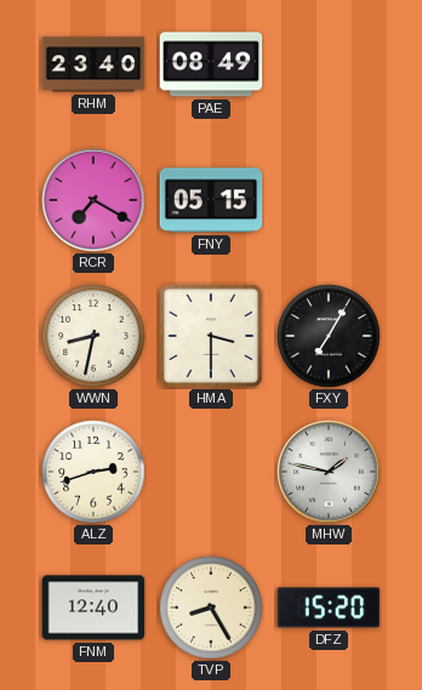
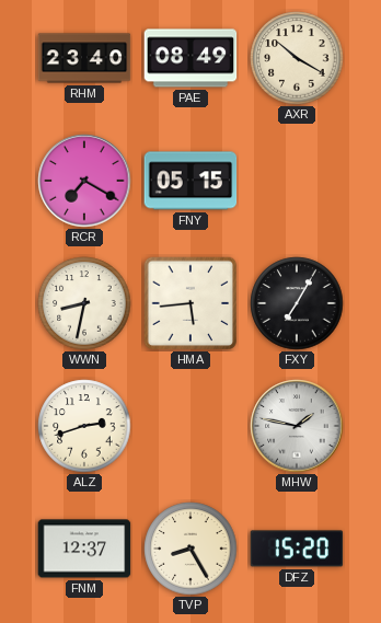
AXR: none -> 10:20
HMA: 3:30 -> 5:44
FNM: 12:40 -> 12:37
